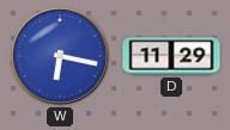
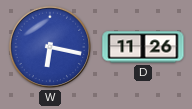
D: 11:29 -> 11:26
